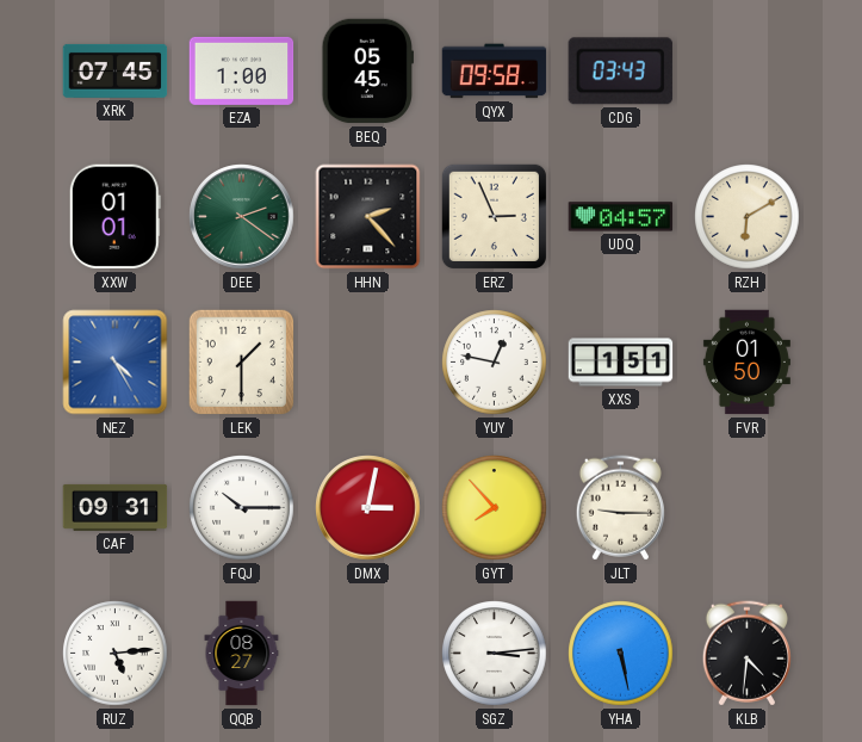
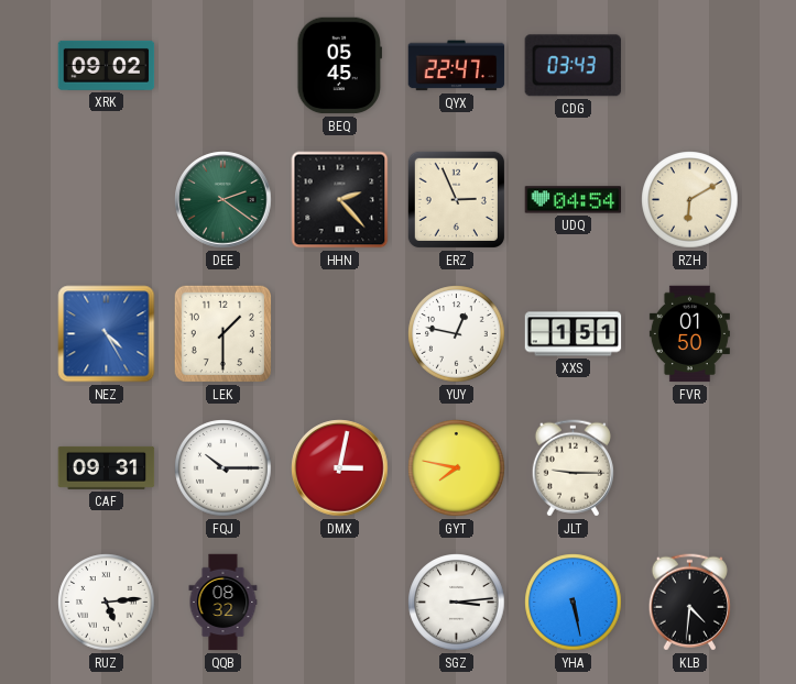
XRK: 07:45 -> 09:02
EZA: 1:00 -> none
QYX: 09:58 -> 22:47
XXW: 01:01 -> none
UDQ: 04:57 -> 04:54
GYT: 7:53 -> 7:47
QQB: 08:27 -> 08:32
